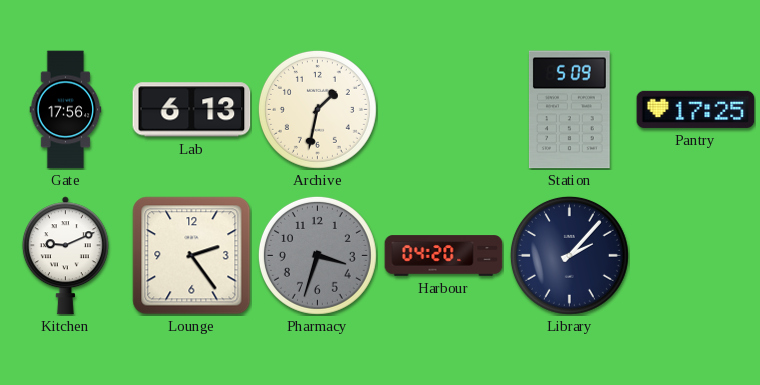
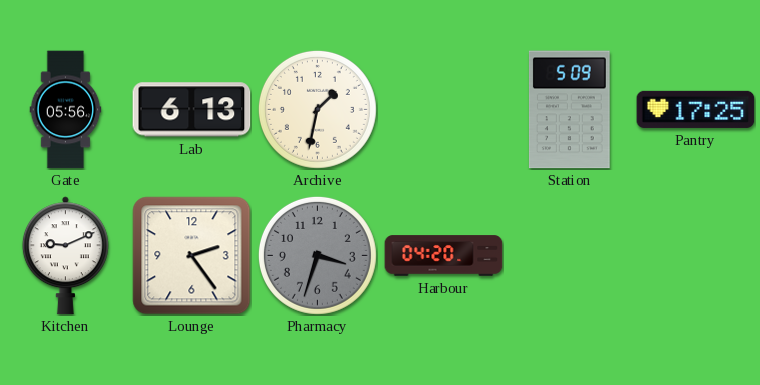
Gate: 17:56 -> 05:56
Library: 2:07 -> none
